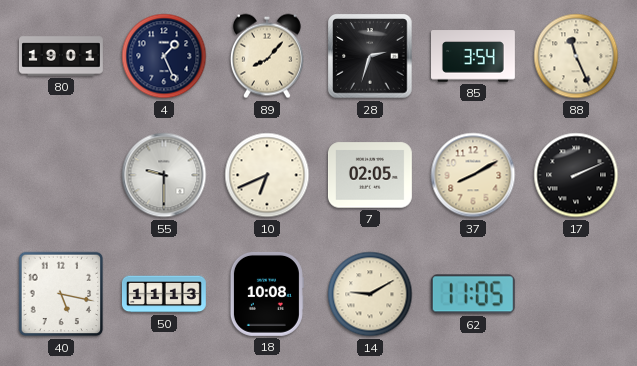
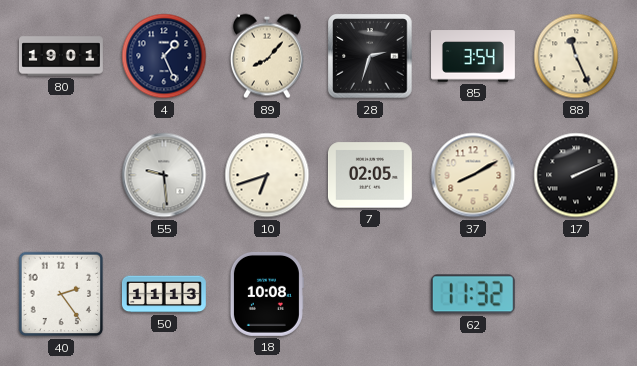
55: 9:30 -> 9:29
10: 6:41 -> 6:42
40: 5:17 -> 2:24
14: 9:10 -> none
62: 11:05 -> 11:32
